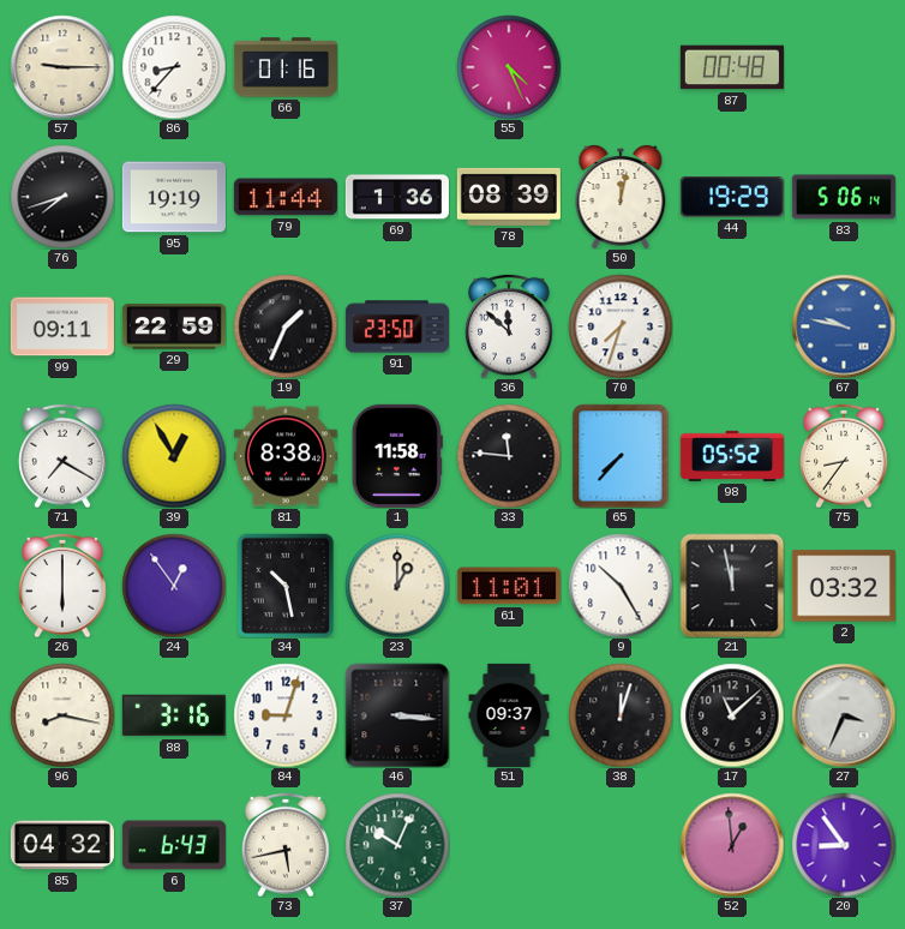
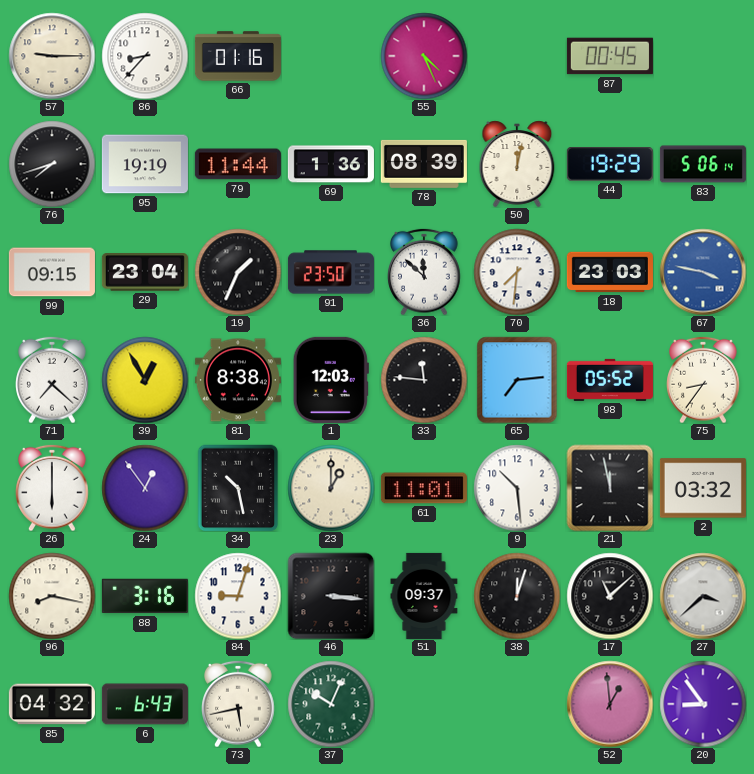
87: 00:48 -> 00:45
99: 09:11 -> 09:15
29: 22:59 -> 23:04
70: 7:33 -> 7:31
18: none -> 23:03
67: 9:47 -> 3:47
71: 7:20 -> 7:22
1: 11:58 -> 12:03
65: 7:37 -> 7:14
9: 10:25 -> 10:29
27: 3:34 -> 3:38
